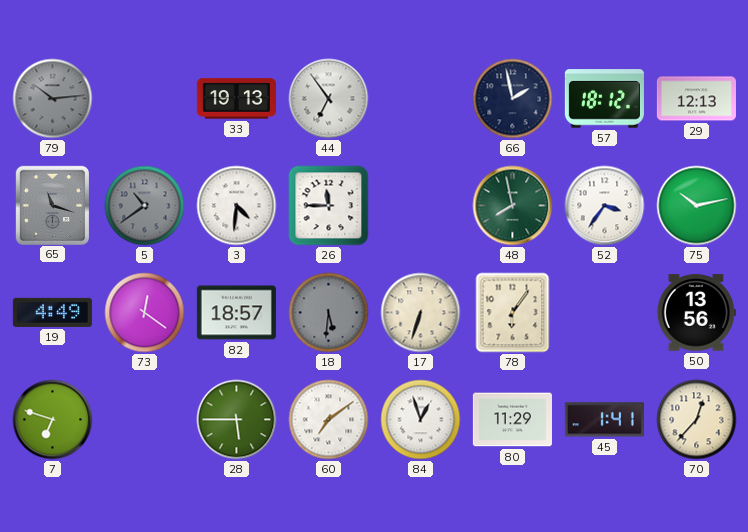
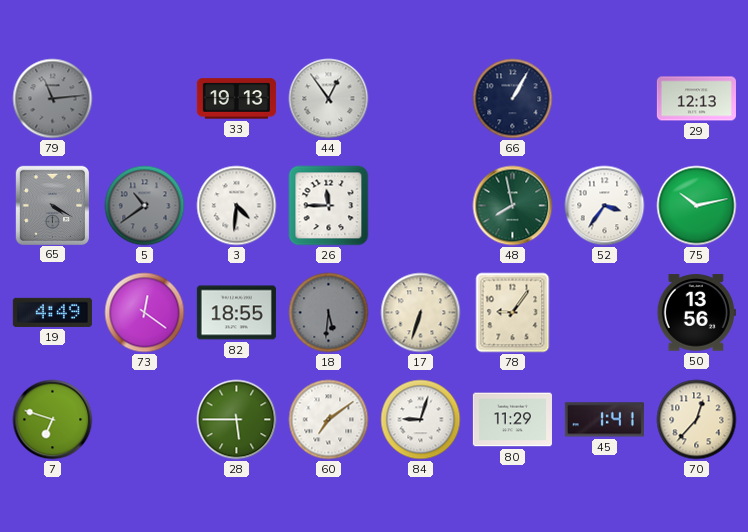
79: 10:14 -> 11:14
44: 6:54 -> 12:54
66: 1:58 -> 1:05
57: 18:12 -> none
65: 11:18 -> 4:20
82: 18:57 -> 18:55
78: 6:06 -> 9:06
84: 12:57 -> 9:03
